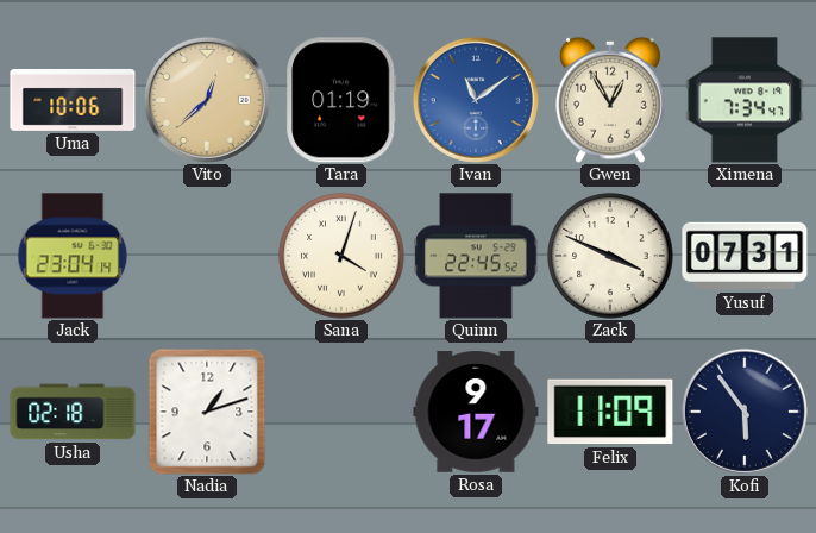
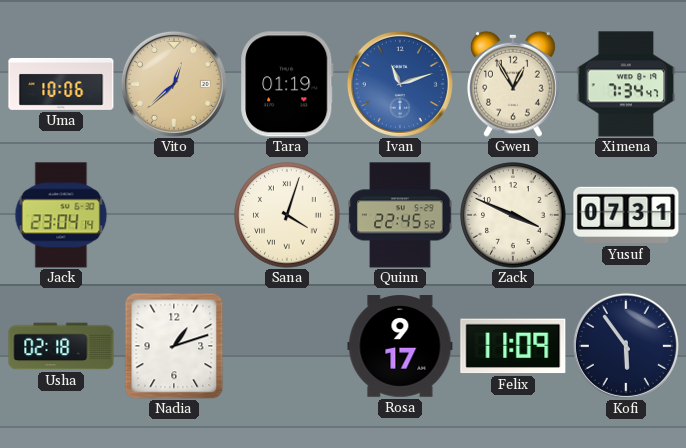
Ivan: 11:09 -> 11:12
